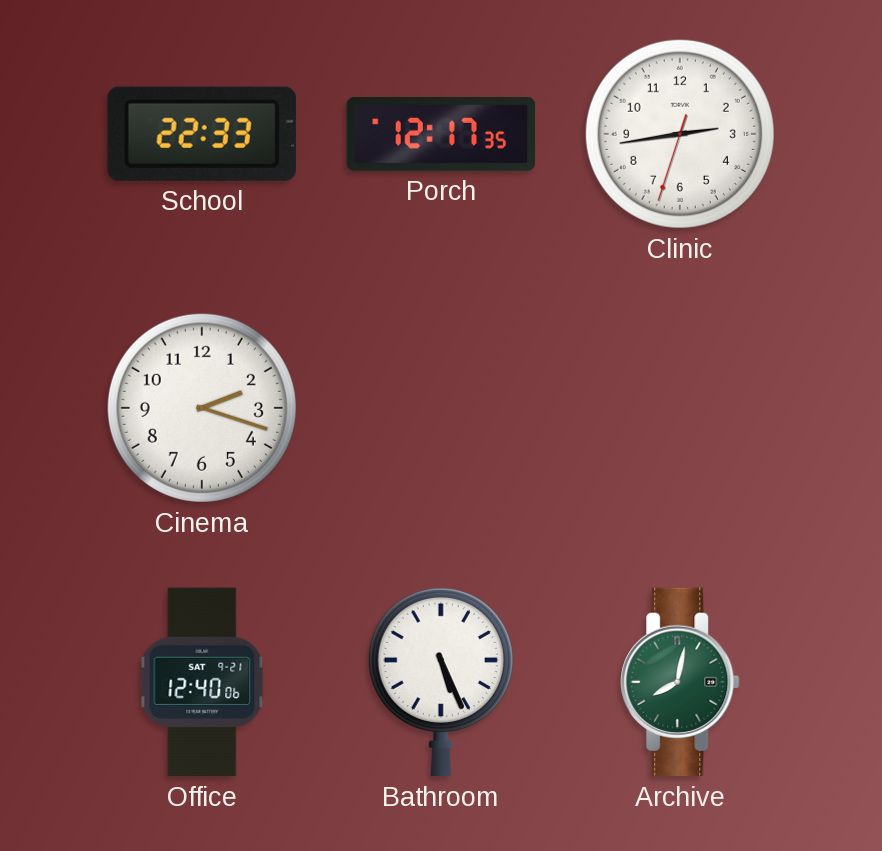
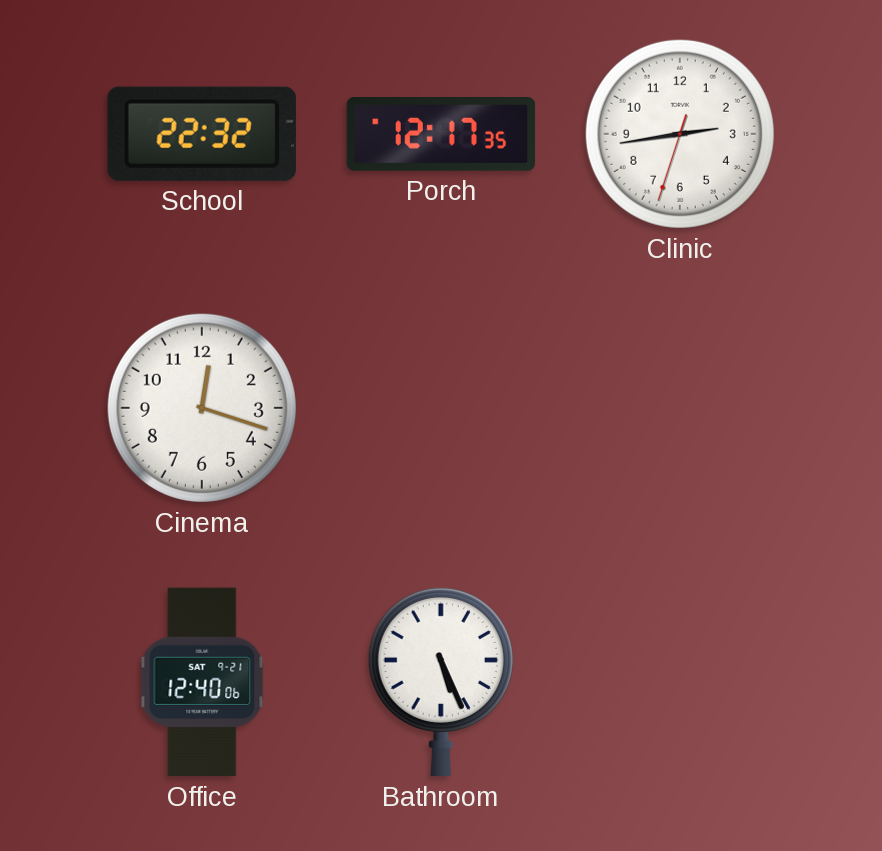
School: 22:33 -> 22:32
Cinema: 2:18 -> 12:18
Archive: 8:02 -> none
